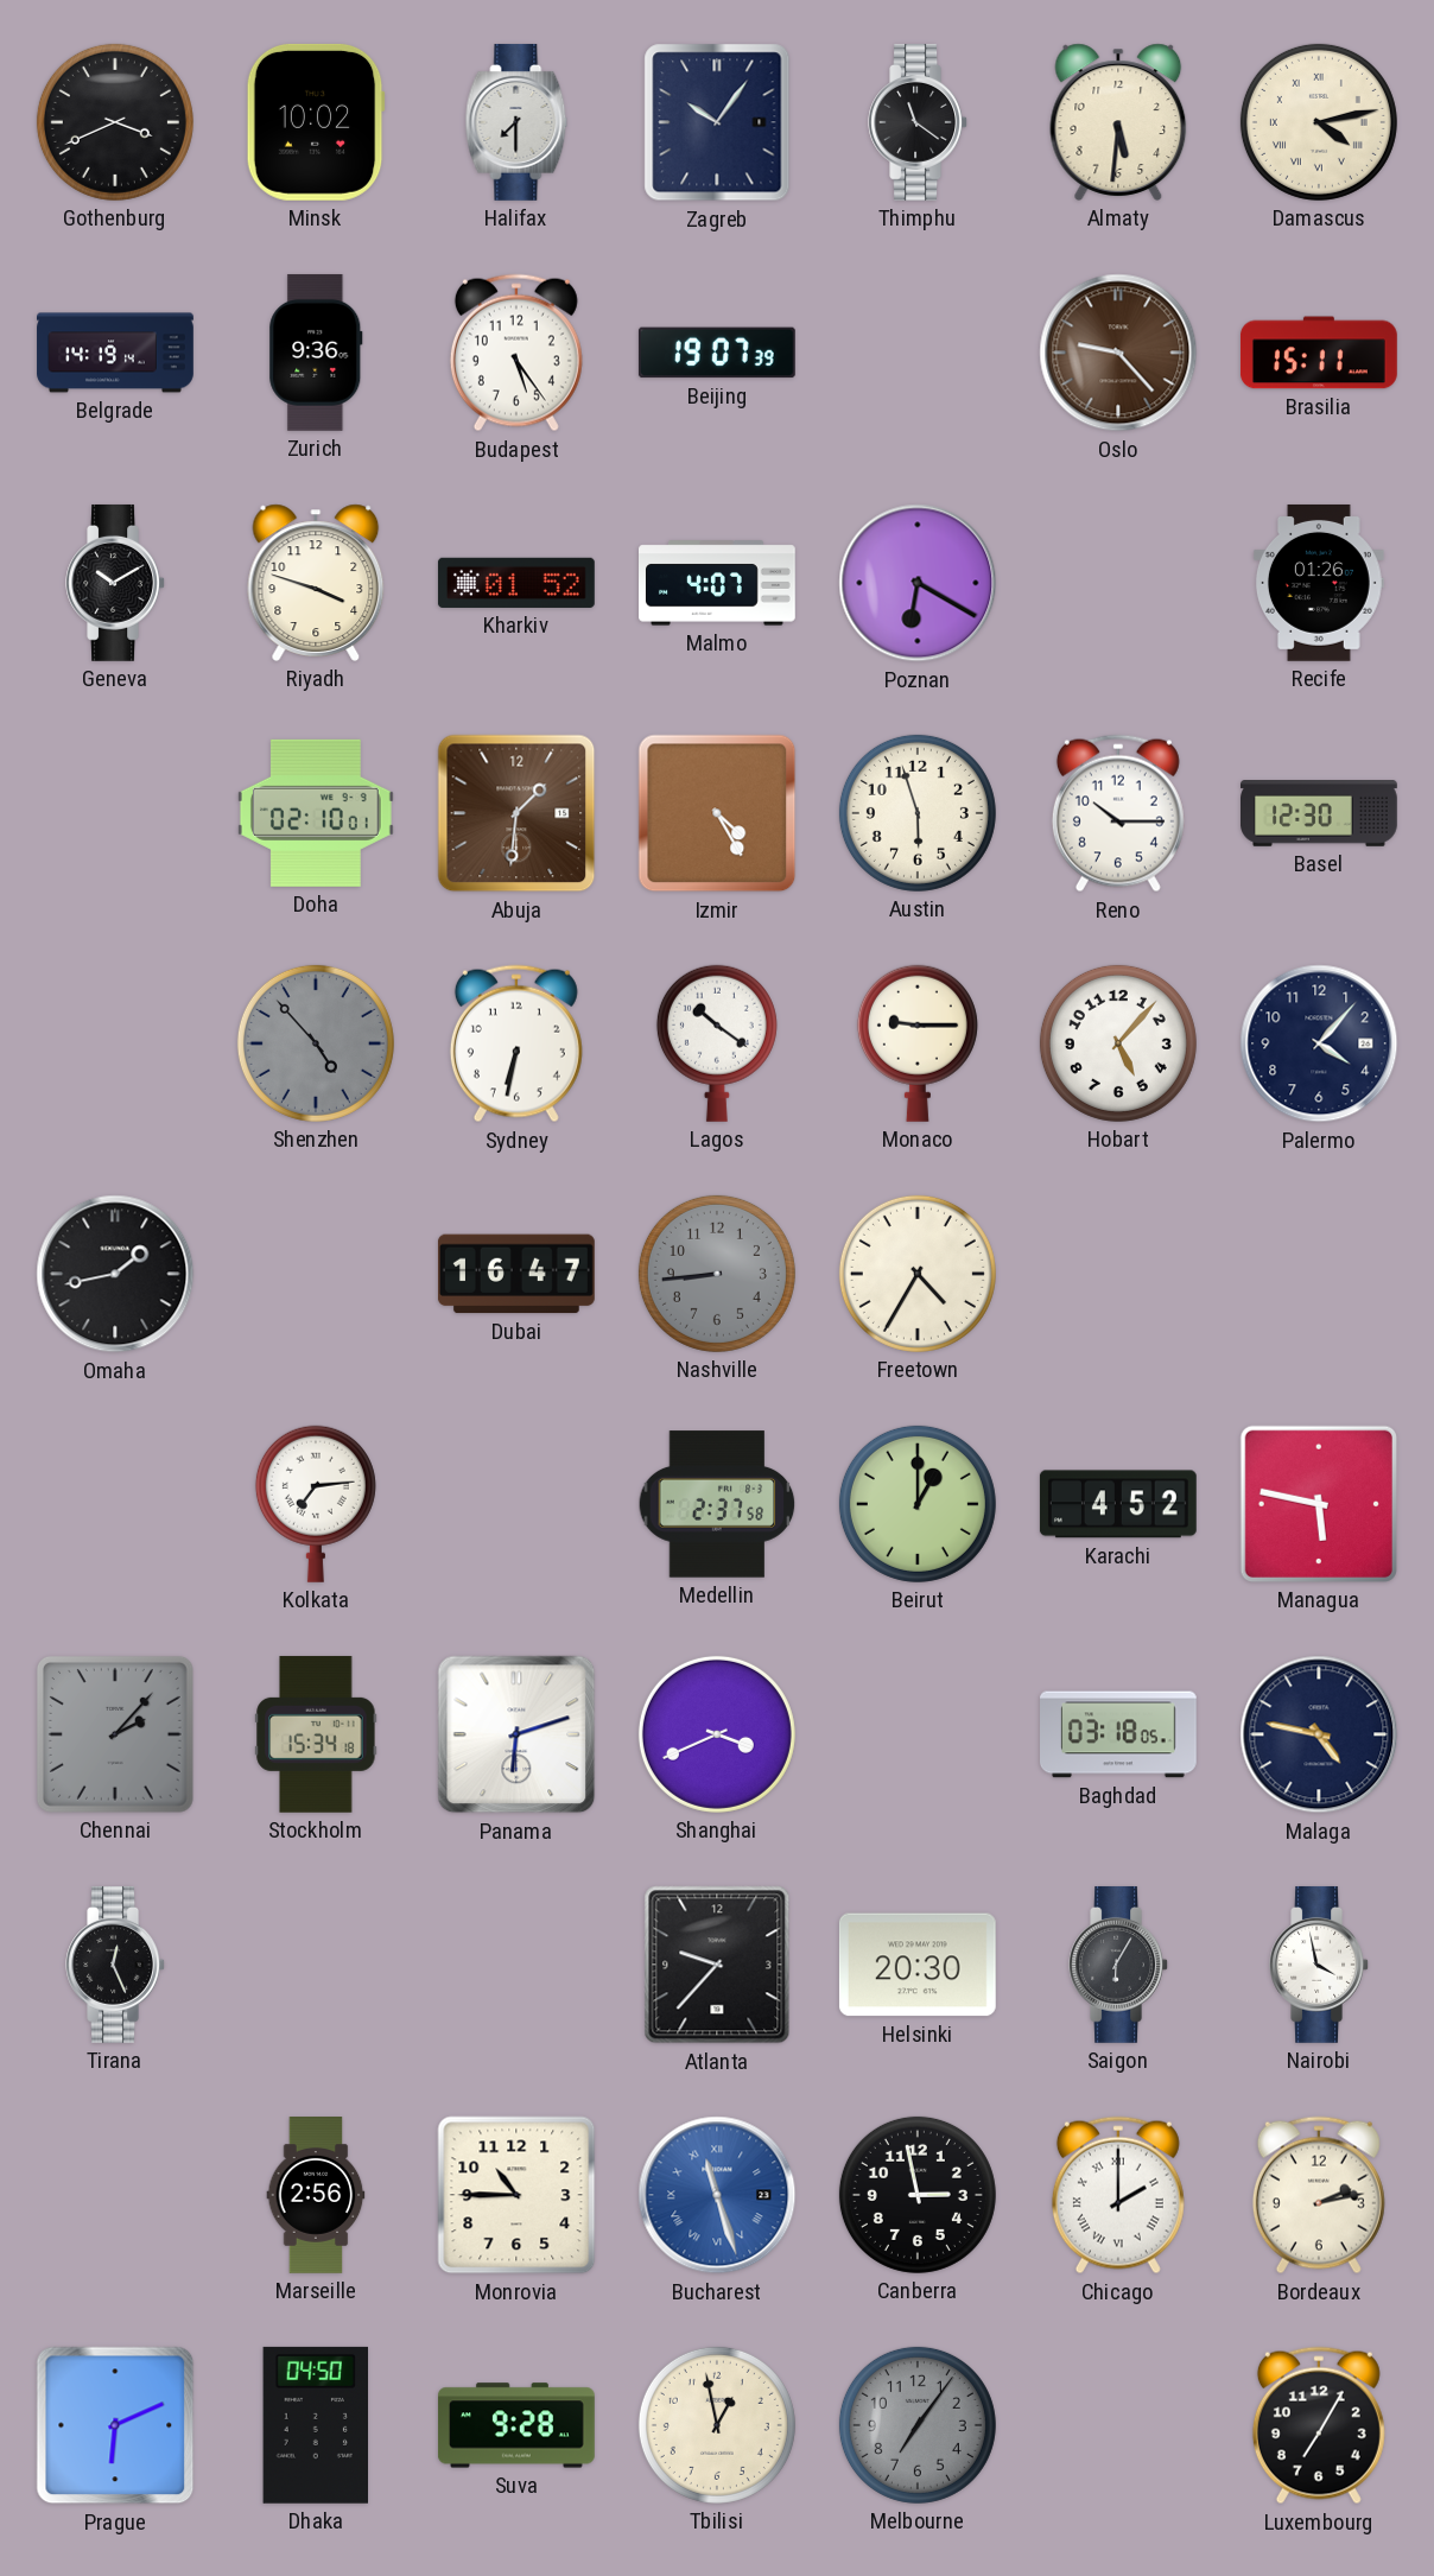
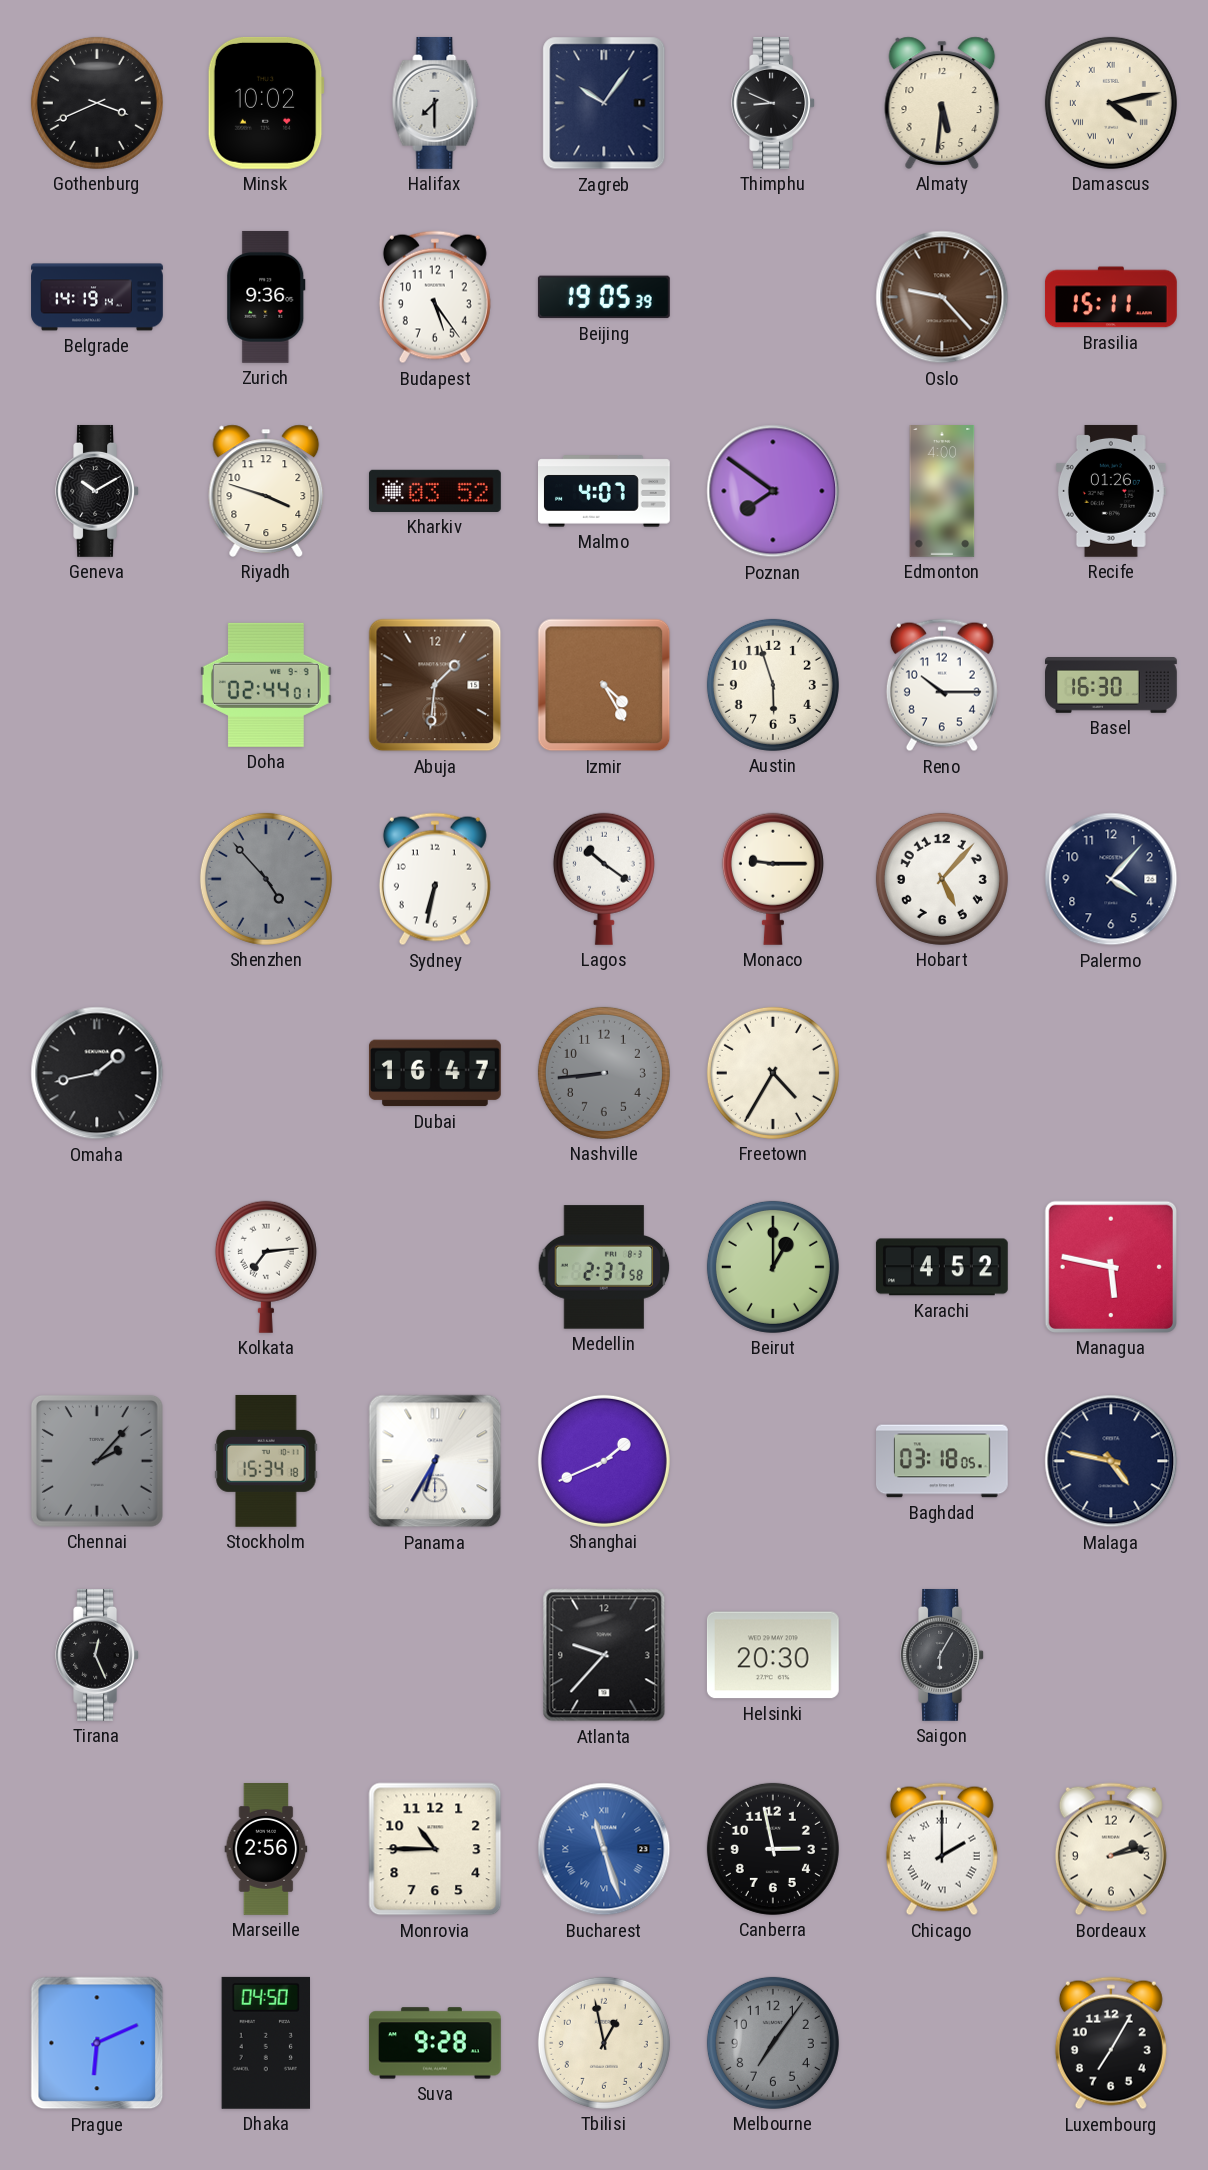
Thimphu: 11:21 -> 8:49
Beijing: 19:07 -> 19:05
Kharkiv: 01:52 -> 03:52
Poznan: 6:20 -> 7:51
Edmonton: none -> 4:00
Doha: 02:10 -> 02:44
Basel: 12:30 -> 16:30
Panama: 6:12 -> 6:35
Shanghai: 3:41 -> 1:41
Nairobi: 3:58 -> none
